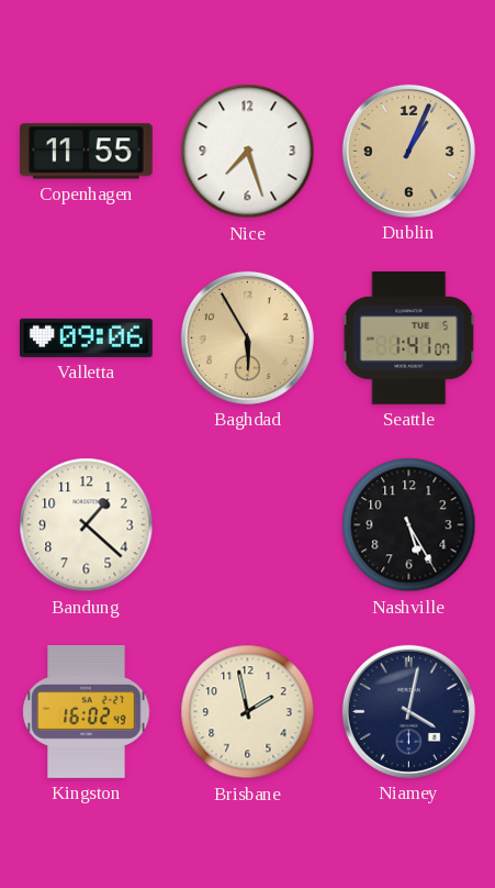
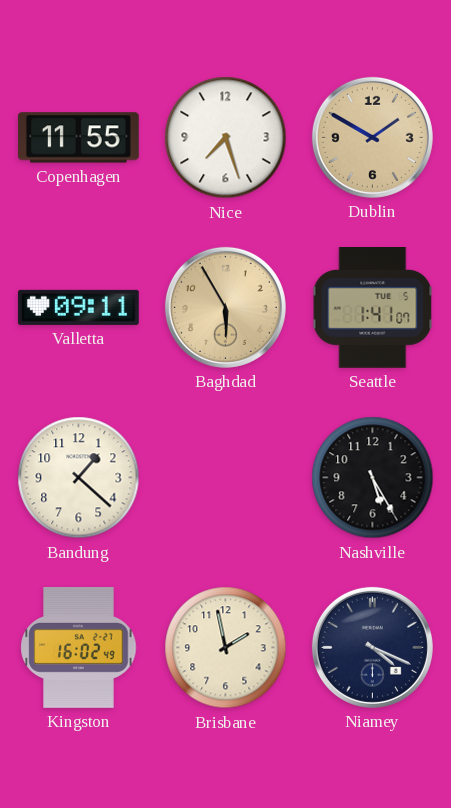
Dublin: 1:04 -> 1:50
Valletta: 09:06 -> 09:11
Niamey: 4:02 -> 4:19
